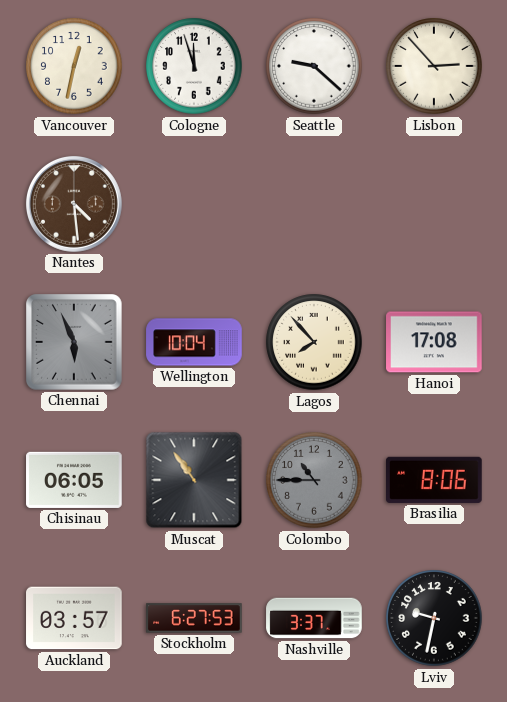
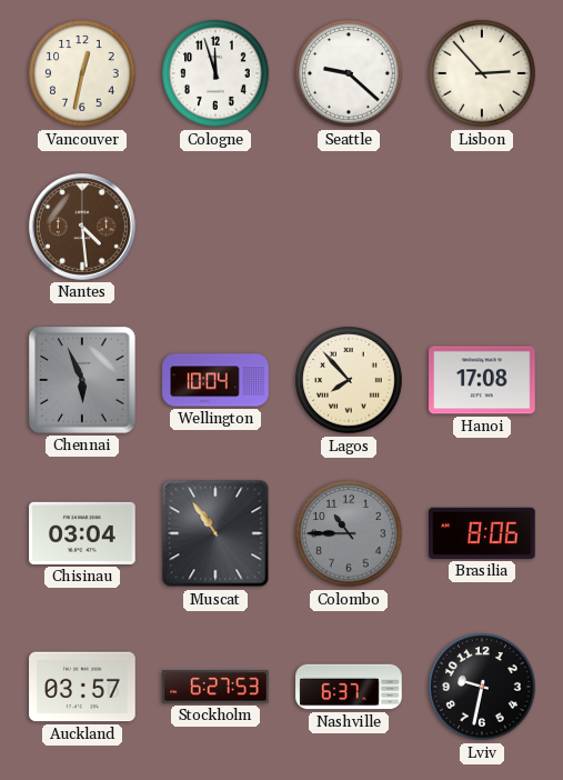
Chisinau: 06:05 -> 03:04
Nashville: 3:37 -> 6:37
